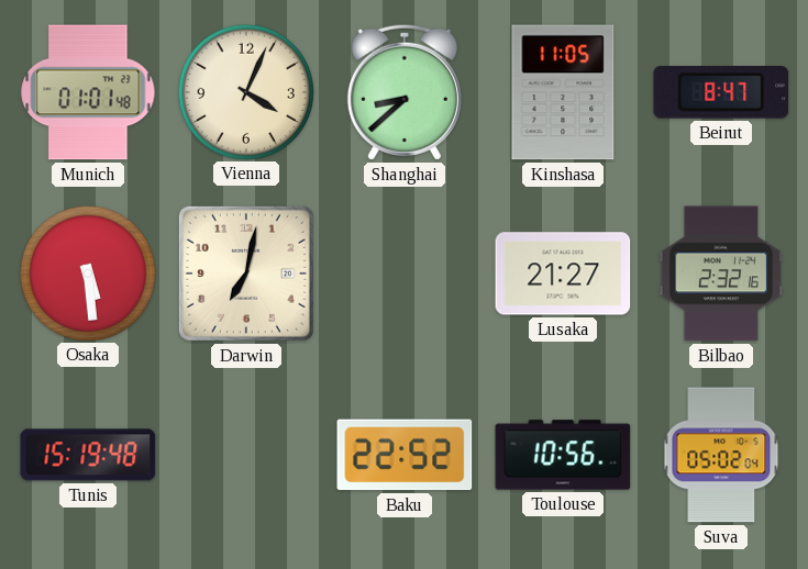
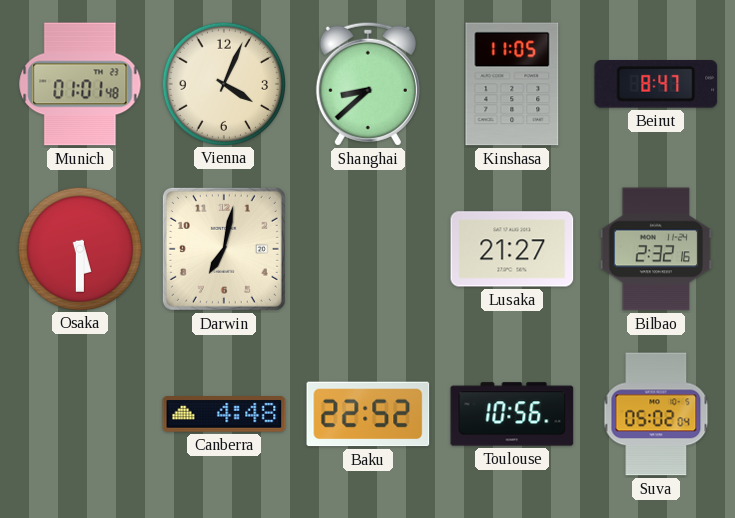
Osaka: 5:29 -> 5:30
Tunis: 15:19 -> none
Canberra: none -> 4:48
